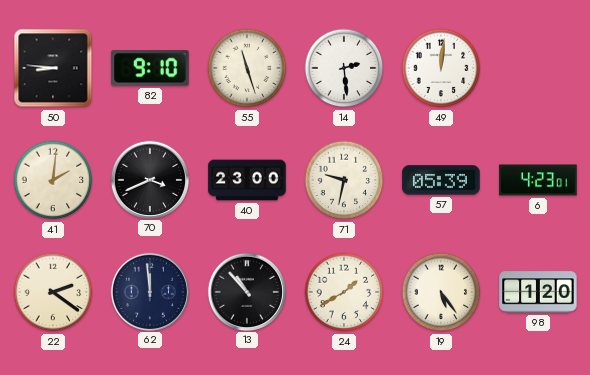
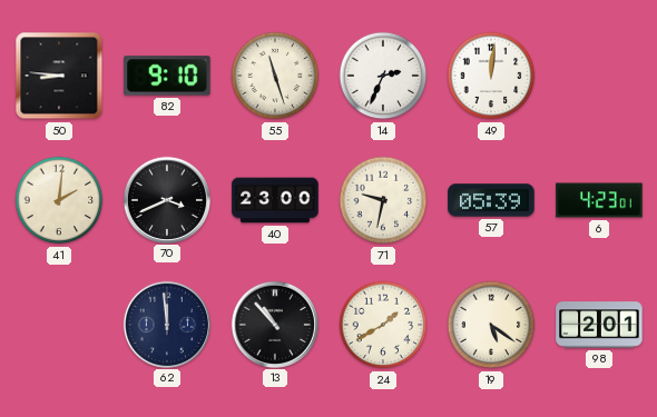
14: 2:29 -> 2:34
22: 2:21 -> none
19: 5:24 -> 5:21
98: 1:20 -> 2:01
